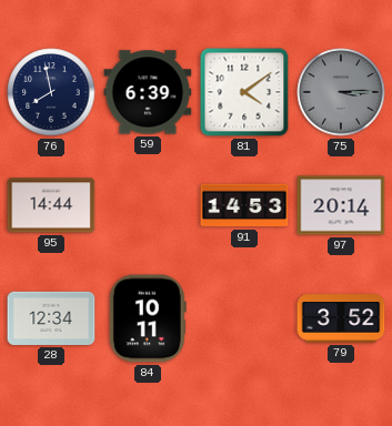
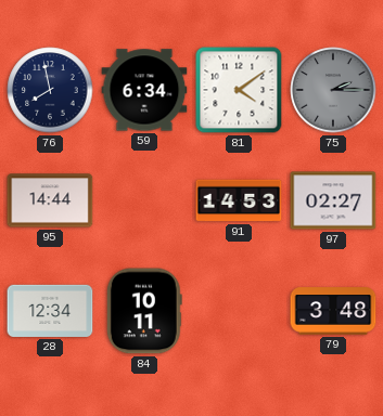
59: 6:39 -> 6:34
75: 3:15 -> 2:15
97: 20:14 -> 02:27
79: 3:52 -> 3:48
